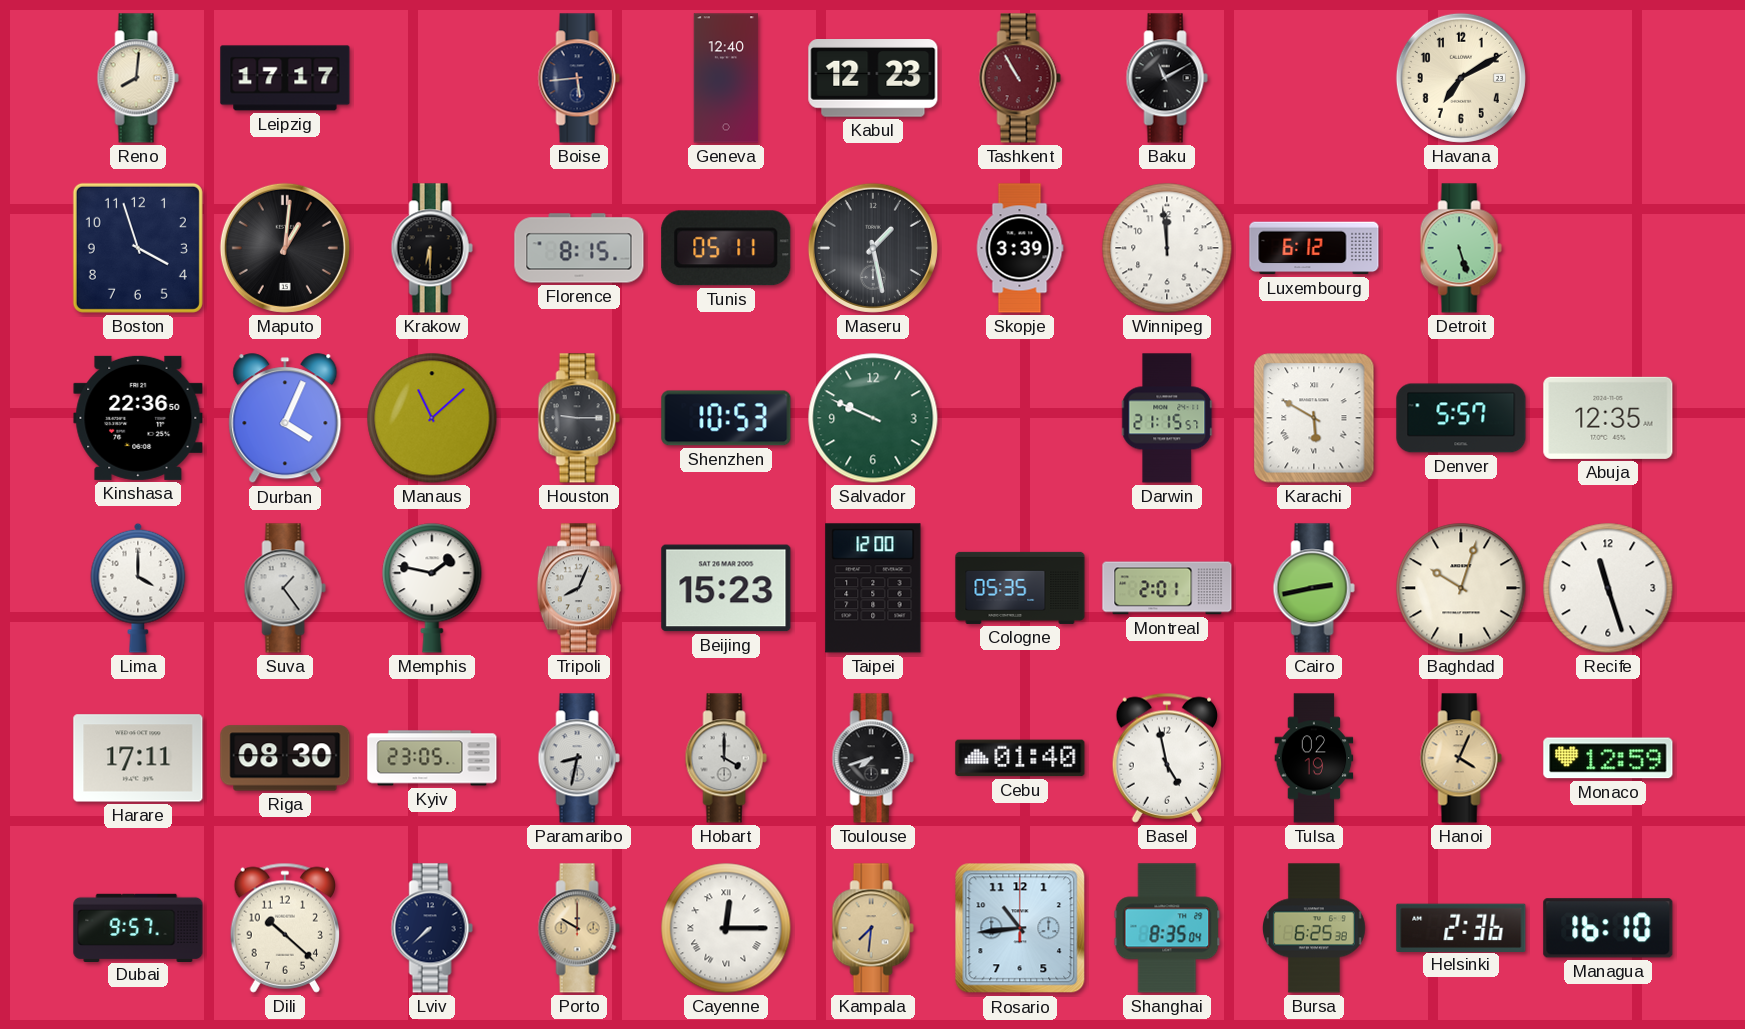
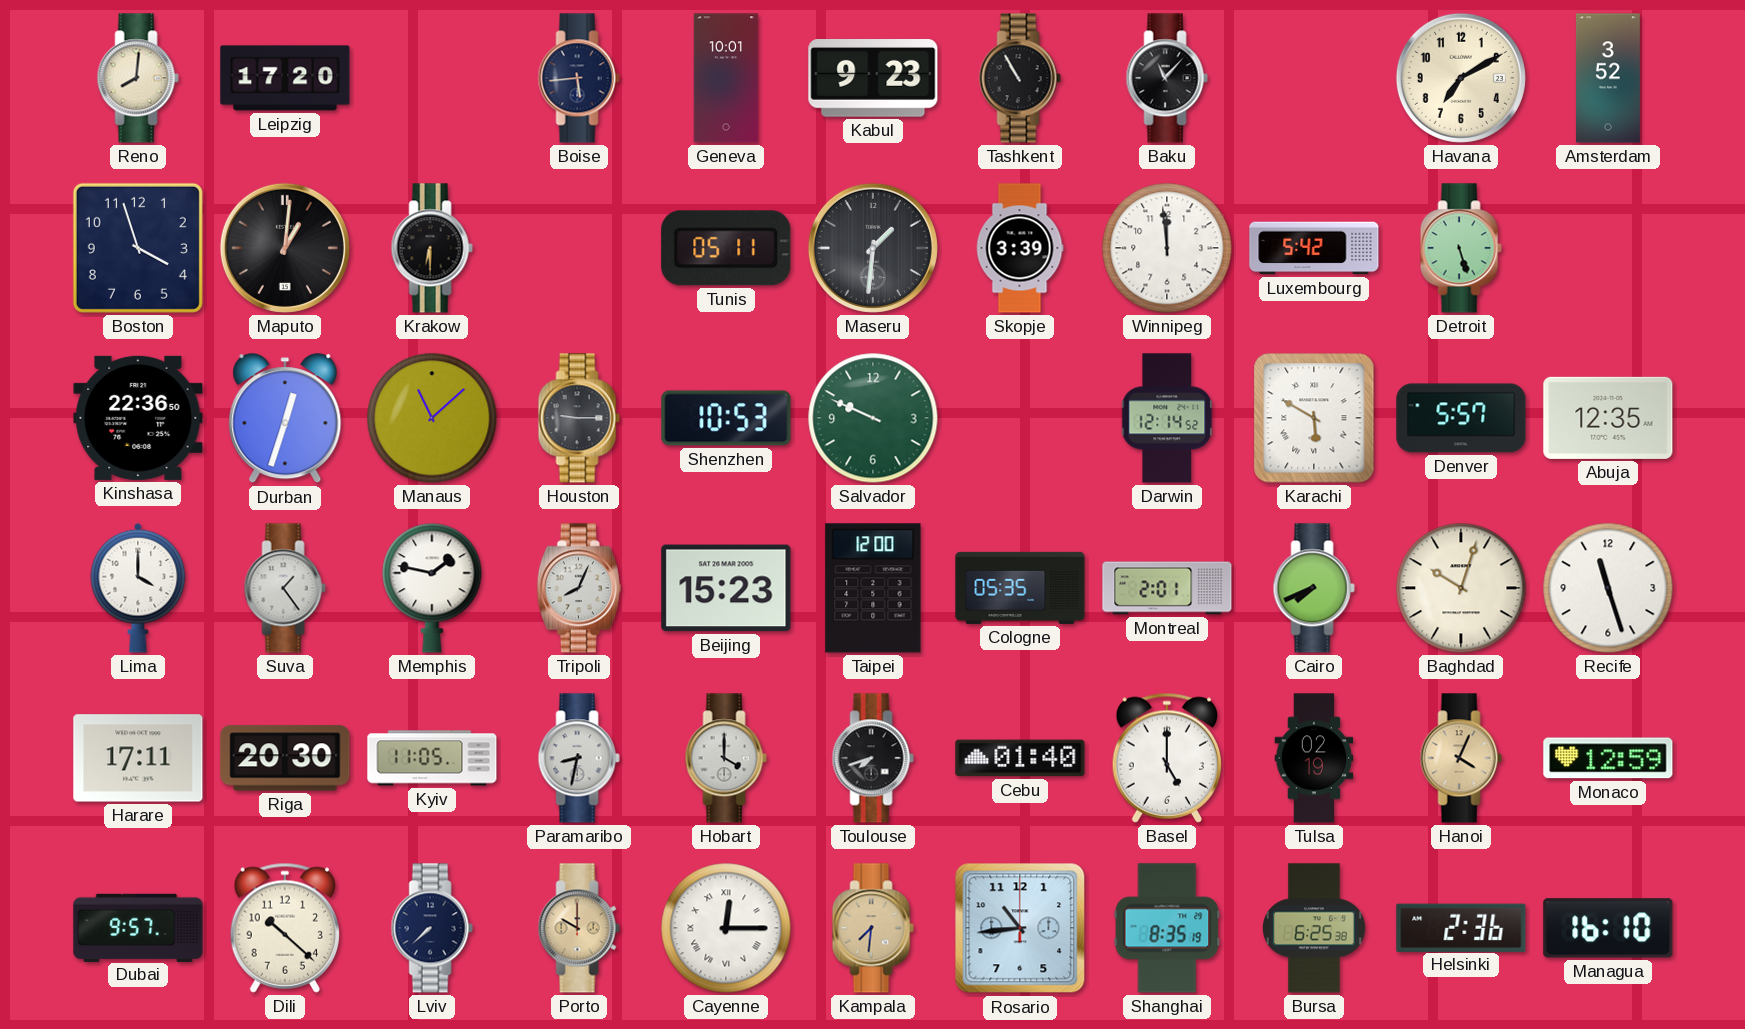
Leipzig: 17:17 -> 17:20
Geneva: 12:40 -> 10:01
Kabul: 12:23 -> 9:23
Tashkent dial: burgundy -> black
Baku: 11:10 -> 11:07
Amsterdam: none -> 3:52
Florence: 8:15 -> none
Maseru: 1:28 -> 1:31
Luxembourg: 6:12 -> 5:42
Durban: 4:04 -> 12:33
Darwin: 21:15 -> 12:14
Cairo: 2:43 -> 7:41
Riga: 08:30 -> 20:30
Kyiv: 23:05 -> 11:05
Basel: 4:58 -> 5:00
Shanghai: 8:35:04 -> 8:35:19
